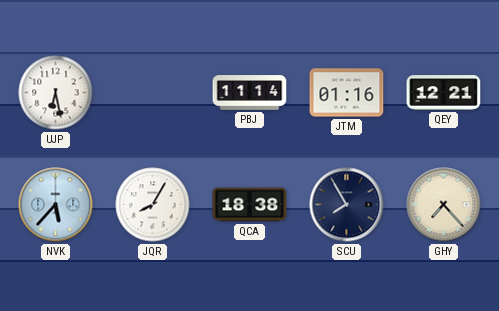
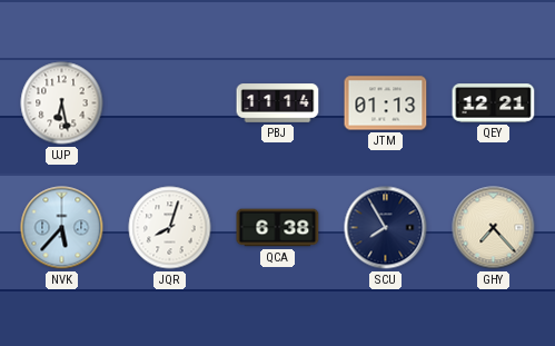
JTM: 01:16 -> 01:13
JQR: 8:05 -> 8:03
QCA: 18:38 -> 6:38
